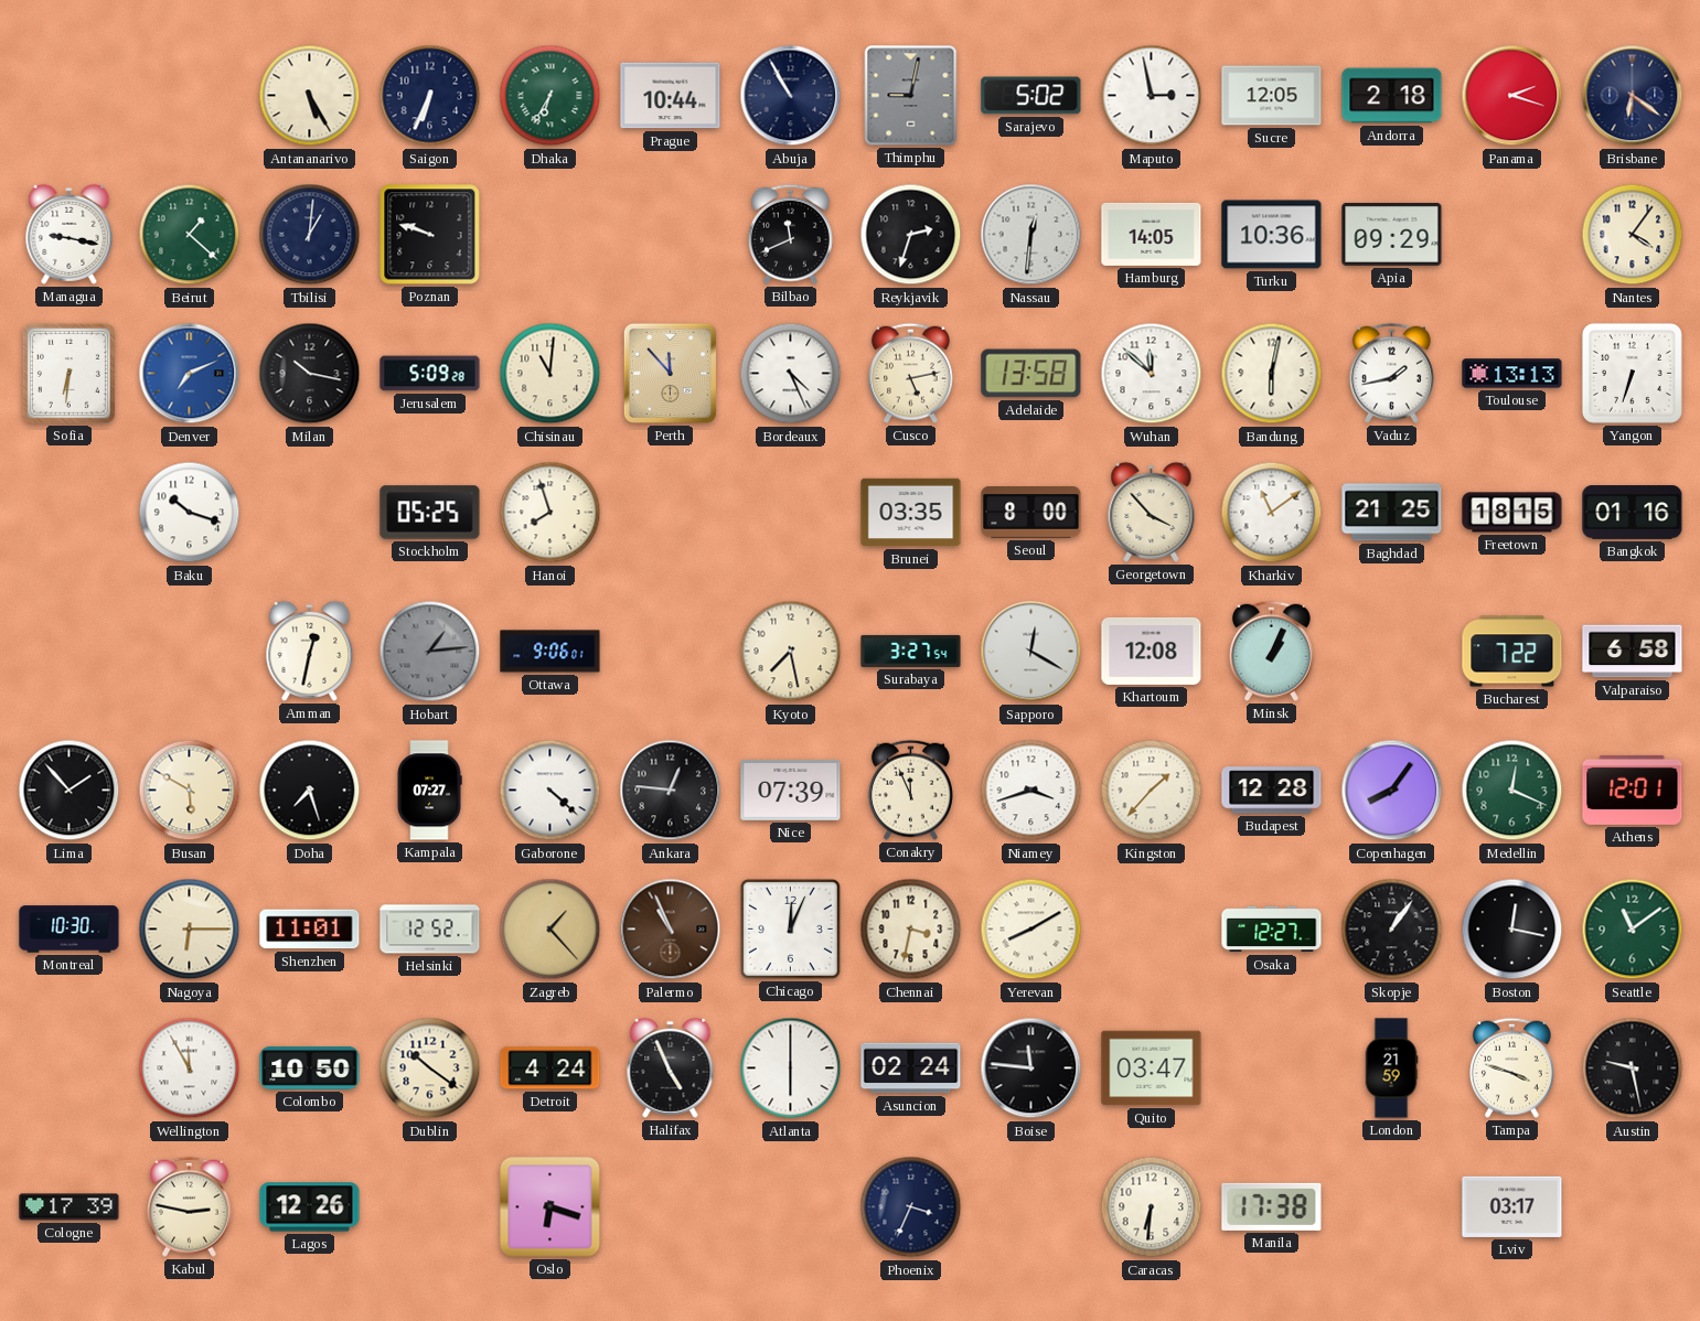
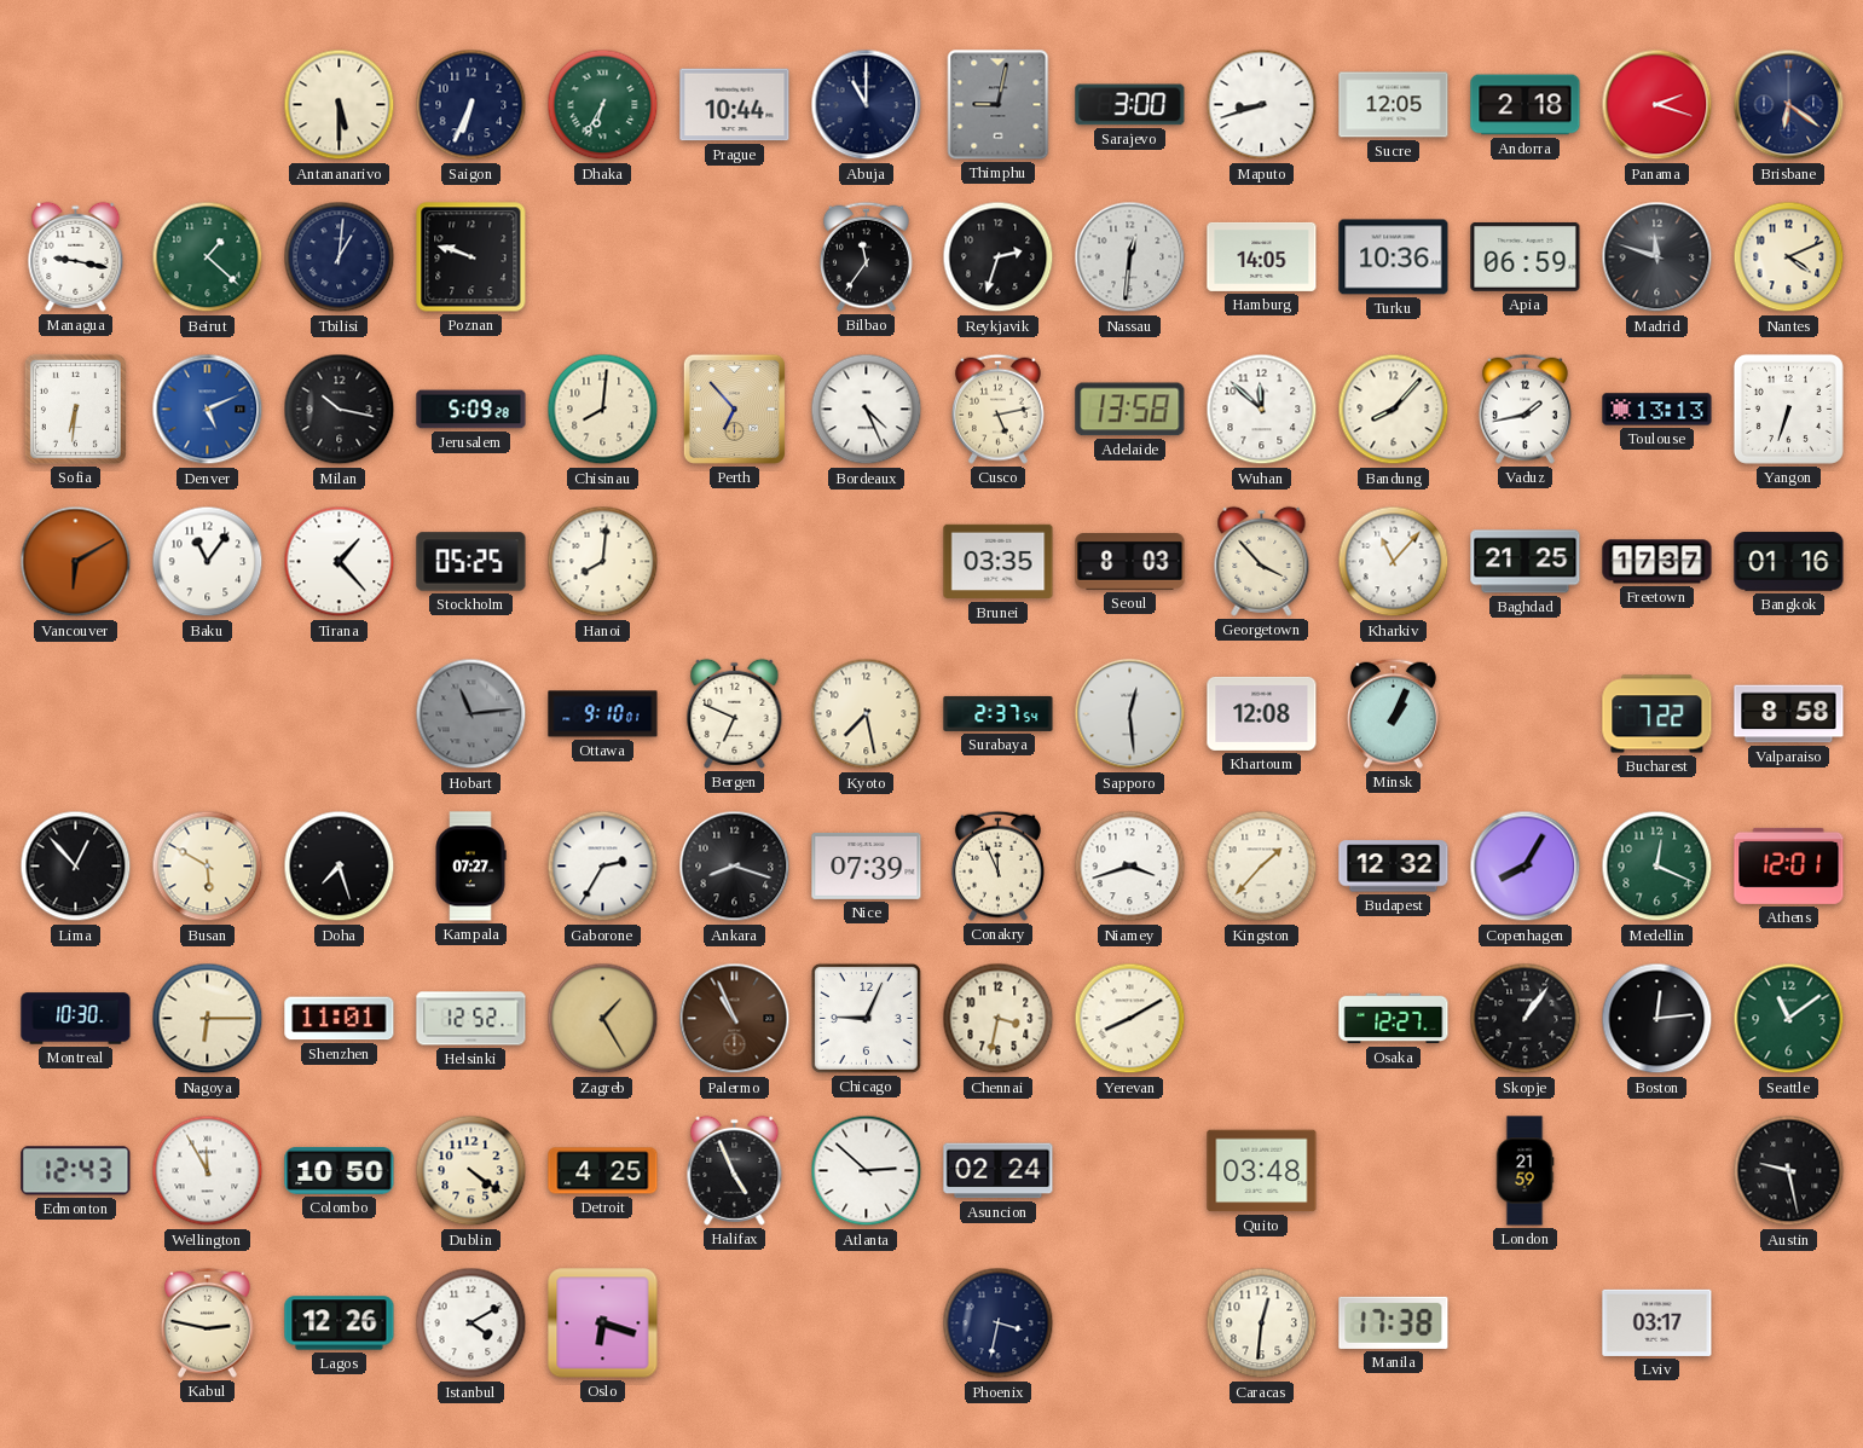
Antananarivo: 5:25 -> 5:30
Abuja: 10:55 -> 11:00
Sarajevo: 5:02 -> 3:00
Maputo: 2:58 -> 8:42
Bilbao: 11:41 -> 11:36
Apia: 09:29 -> 06:59
Madrid: none -> 11:48
Nantes: 4:06 -> 4:11
Denver: 7:11 -> 5:11
Chisinau: 11:01 -> 8:01
Perth: 11:53 -> 6:53
Bandung: 6:02 -> 8:07
Vancouver: none -> 6:10
Baku: 10:18 -> 11:06
Tirana: none -> 1:23
Hanoi: 7:57 -> 8:01
Seoul: 8:00 -> 8:03
Kharkiv: 11:09 -> 11:07
Freetown: 18:15 -> 17:37
Amman: 12:32 -> none
Hobart: 1:14 -> 11:14
Ottawa: 9:06 -> 9:10
Bergen: none -> 6:49
Surabaya: 3:27 -> 2:37
Sapporo: 12:20 -> 12:29
Valparaiso: 6:58 -> 8:58
Lima: 1:53 -> 12:53
Gaborone: 4:22 -> 2:35
Ankara: 12:46 -> 8:18
Budapest: 12:28 -> 12:32
Copenhagen: 8:06 -> 8:05
Zagreb: 1:23 -> 1:25
Chicago: 12:04 -> 9:04
Boston: 12:17 -> 12:14
Edmonton: none -> 12:43
Dublin: 10:21 -> 4:21
Detroit: 4:24 -> 4:25
Atlanta: 6:00 -> 2:52
Boise: 11:46 -> none
Quito: 03:47 -> 03:48
Tampa: 3:48 -> none
Cologne: 17:39 -> none
Istanbul: none -> 4:10
Phoenix: 3:34 -> 3:32
Caracas: 6:31 -> 12:31
